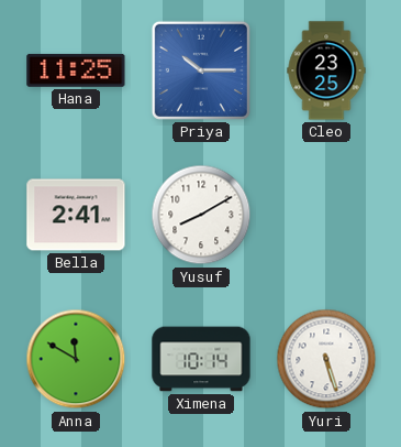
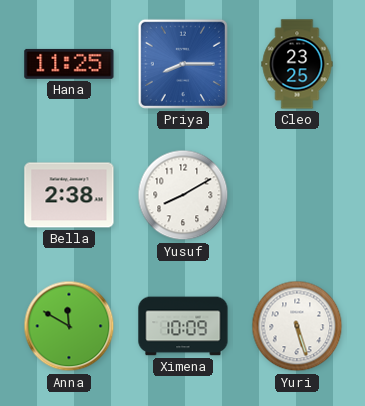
Priya: 10:15 -> 8:15
Bella: 2:41 -> 2:38
Ximena: 10:14 -> 10:09
